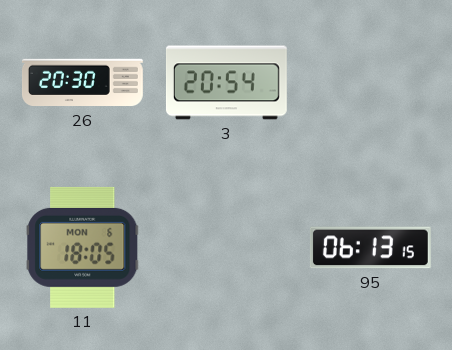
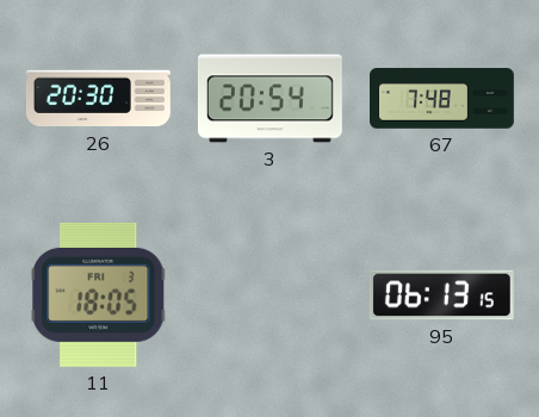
67: none -> 7:48
11 date: MON 6 -> FRI 3
